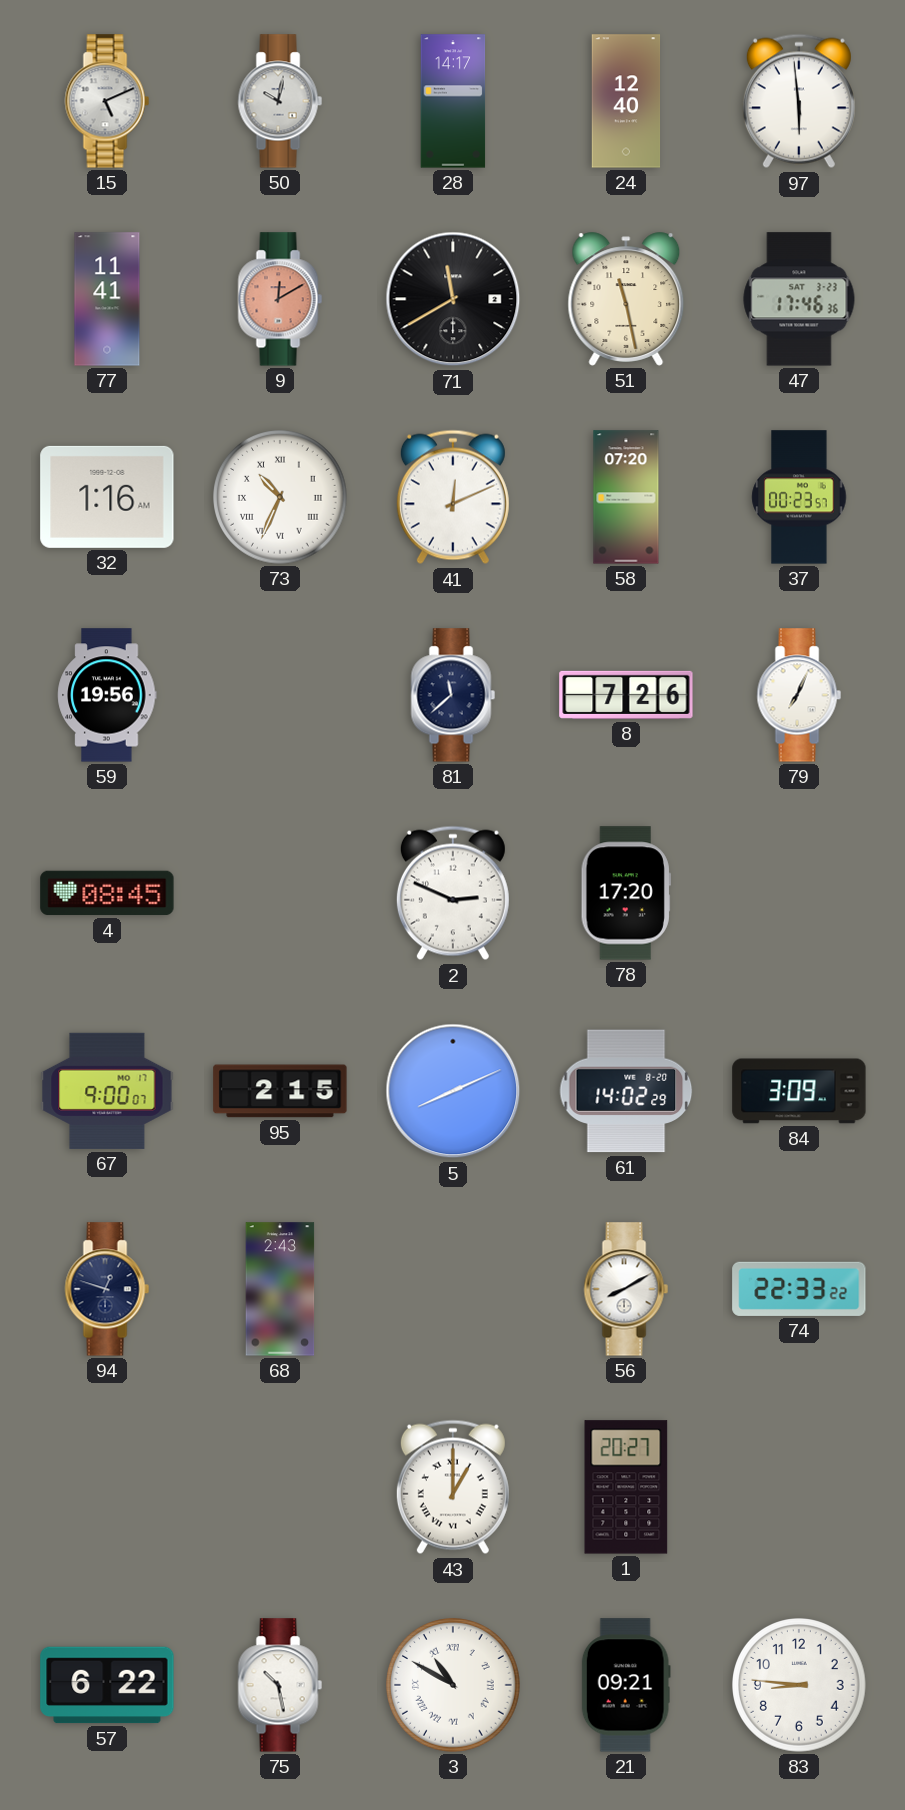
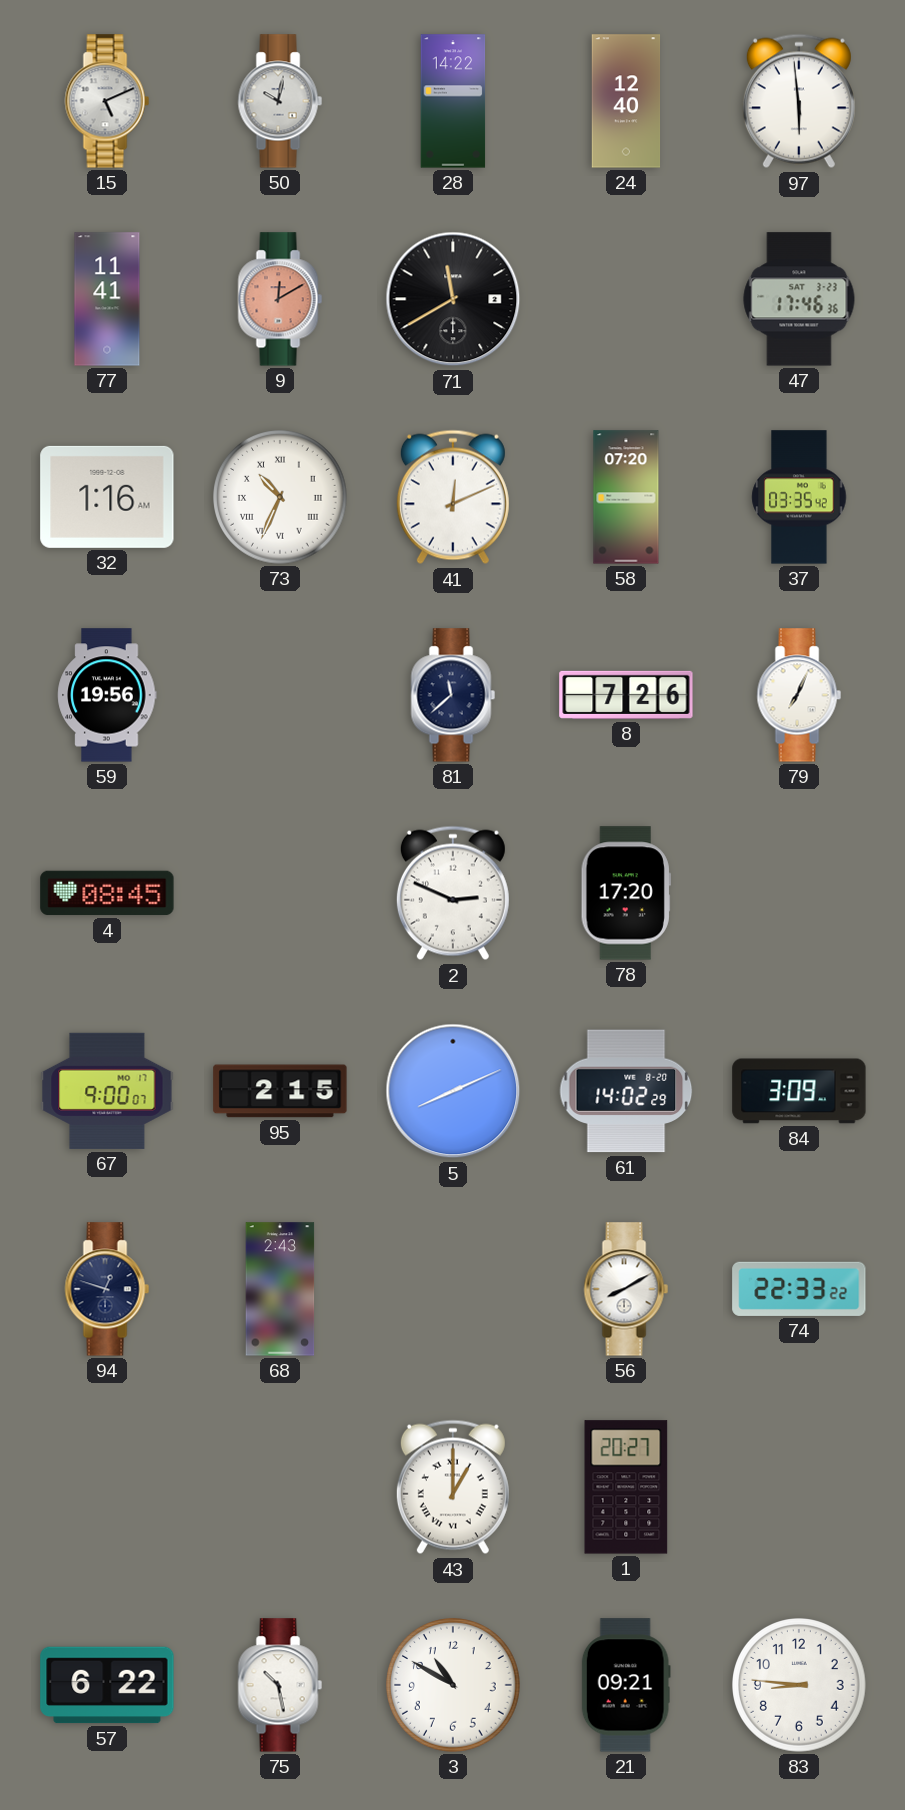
28: 14:17 -> 14:22
51: 11:28 -> none
37: 00:23 -> 03:35
3 numerals: Roman -> Arabic
